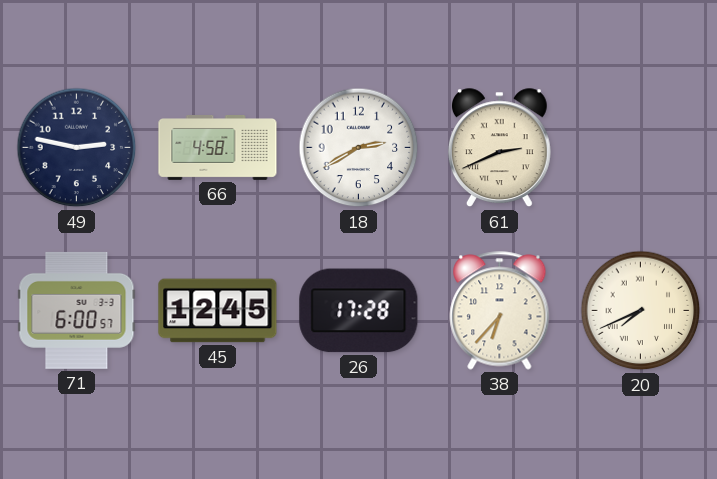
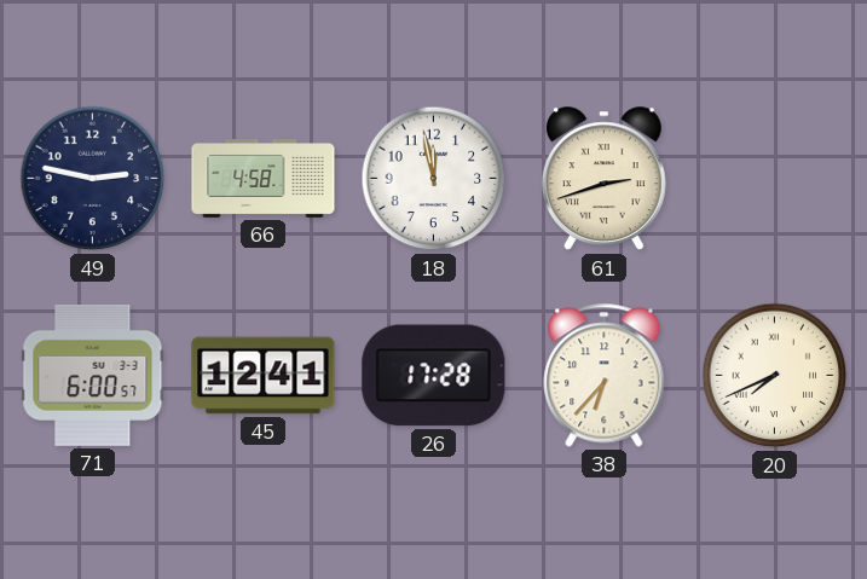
18: 2:40 -> 11:58
61: 2:41 -> 2:42
45: 12:45 -> 12:41
